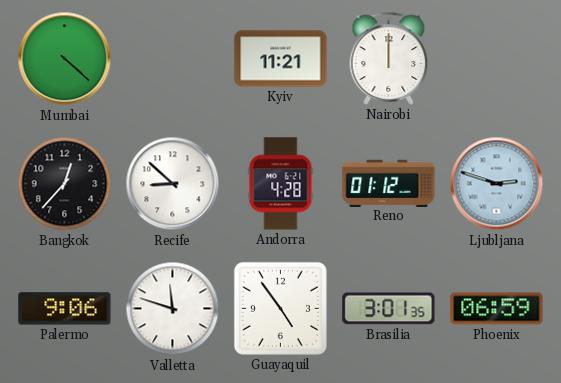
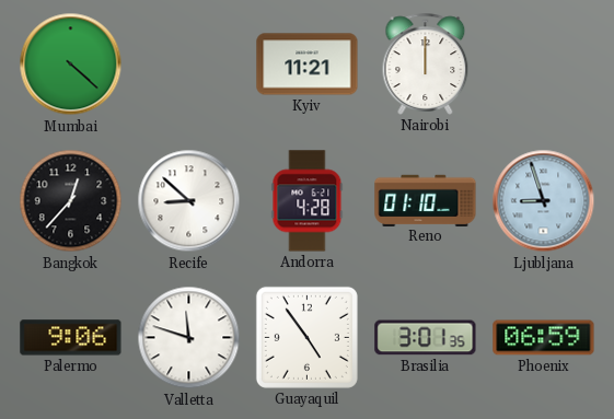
Reno: 01:12 -> 01:10
Ljubljana: 2:48 -> 8:57
